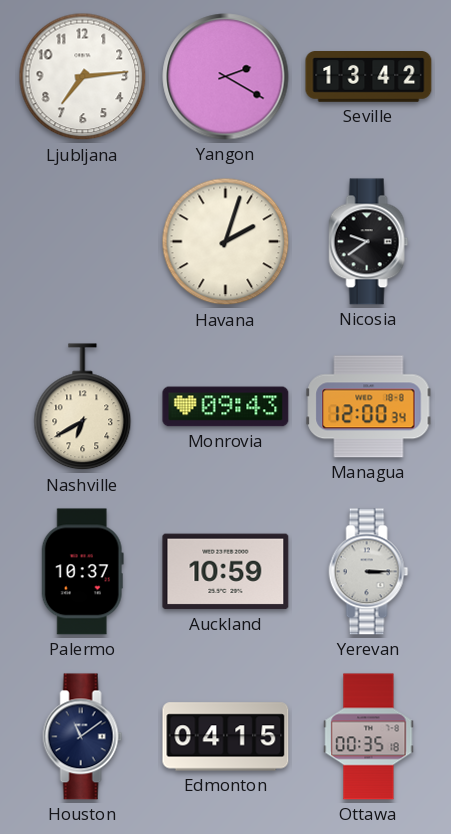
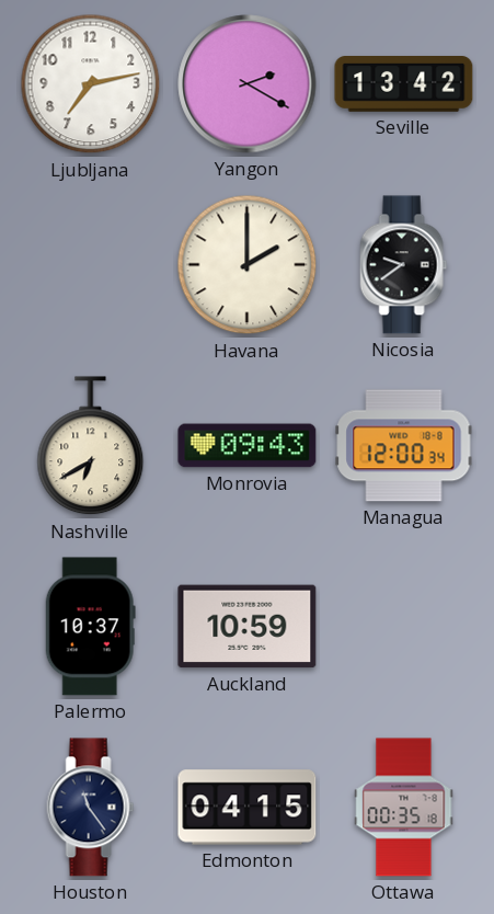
Ljubljana: 7:14 -> 7:13
Havana: 2:03 -> 2:00
Yerevan: 3:15 -> none
Houston: 11:09 -> 11:24
